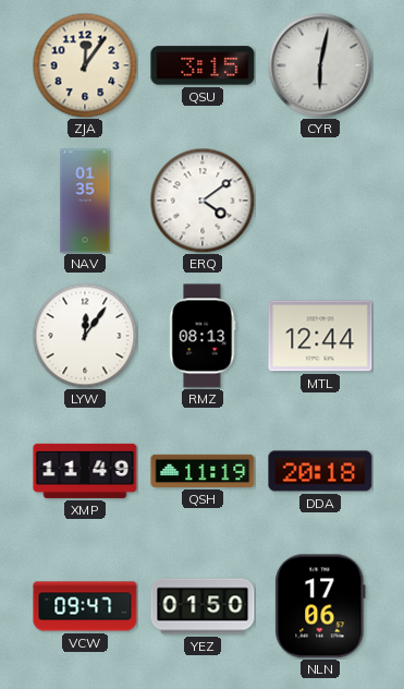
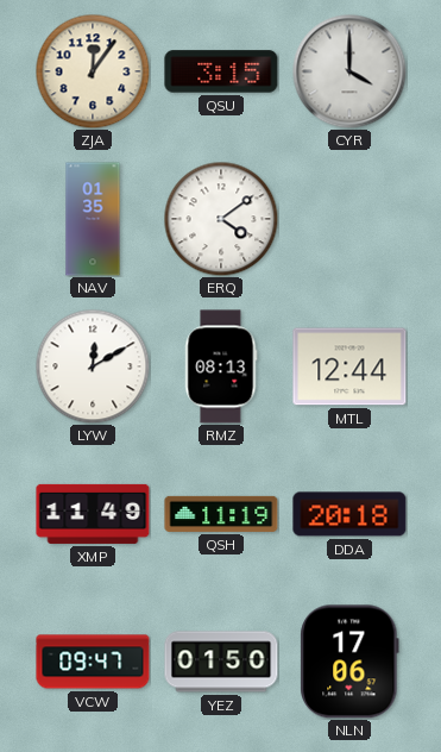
CYR: 6:02 -> 4:00
LYW: 12:06 -> 12:10
